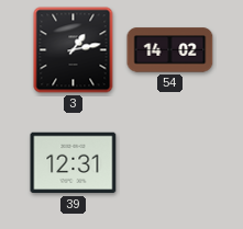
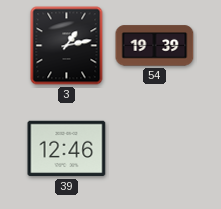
54: 14:02 -> 19:39
39: 12:31 -> 12:46
